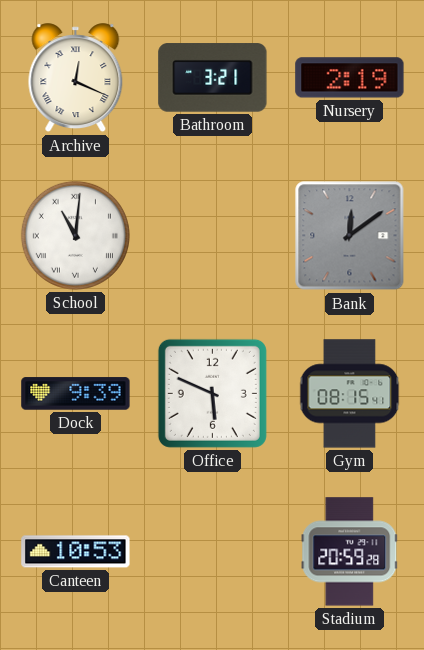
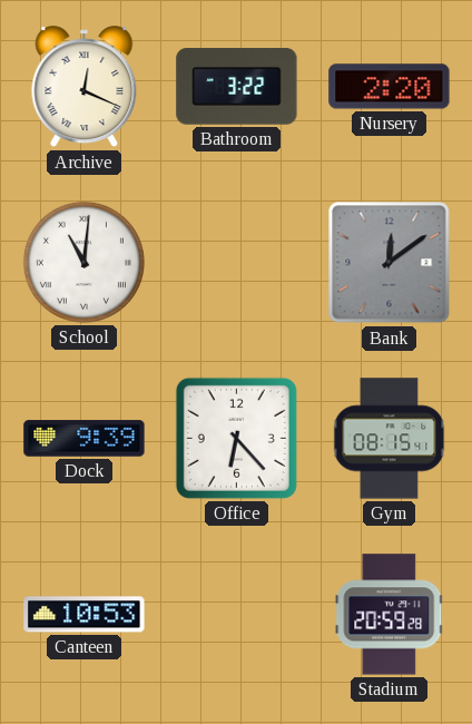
Bathroom: 3:21 -> 3:22
Nursery: 2:19 -> 2:20
Office: 5:49 -> 6:23
